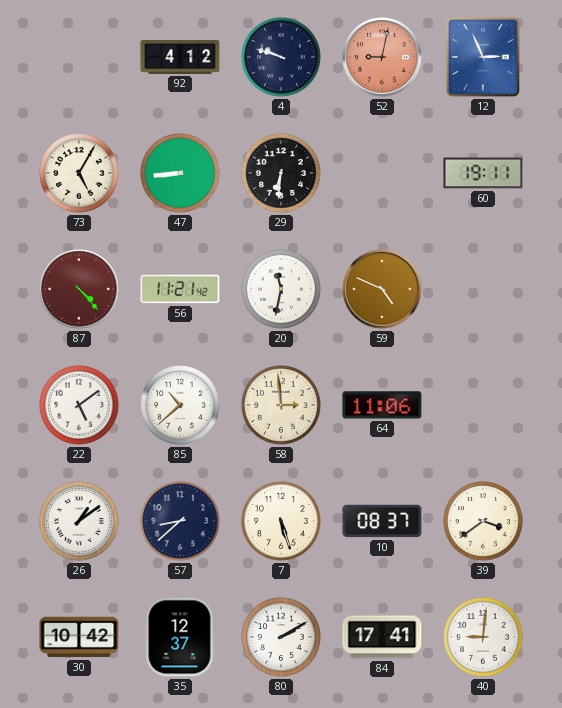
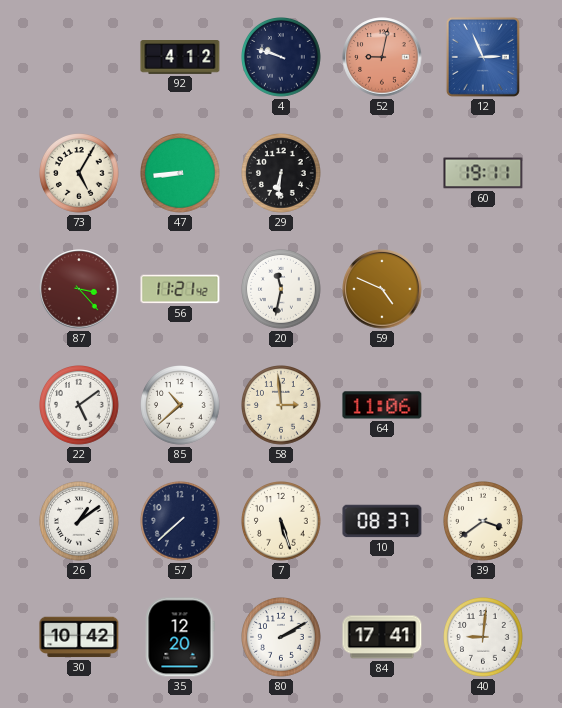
87: 4:23 -> 3:23
57: 8:38 -> 7:38
35: 12:37 -> 12:20
